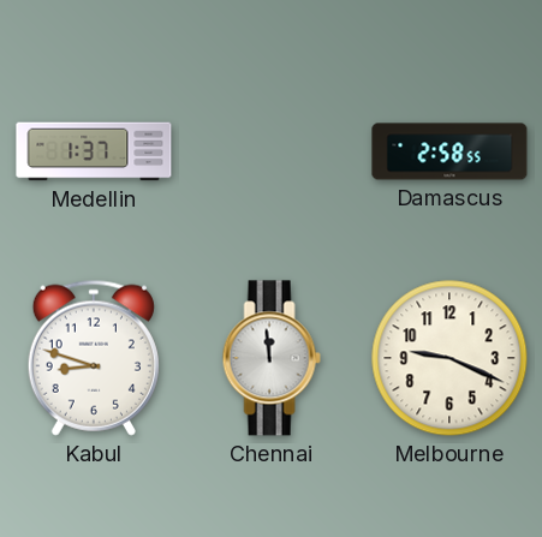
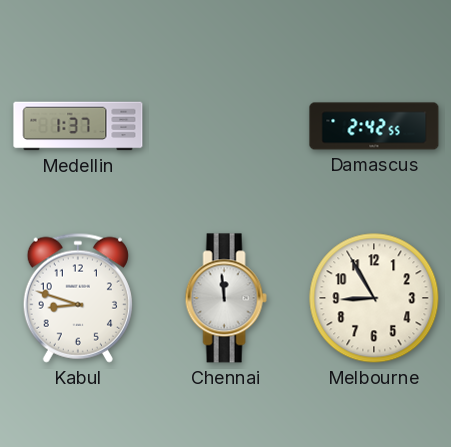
Damascus: 2:58 -> 2:42
Melbourne: 9:19 -> 8:55
